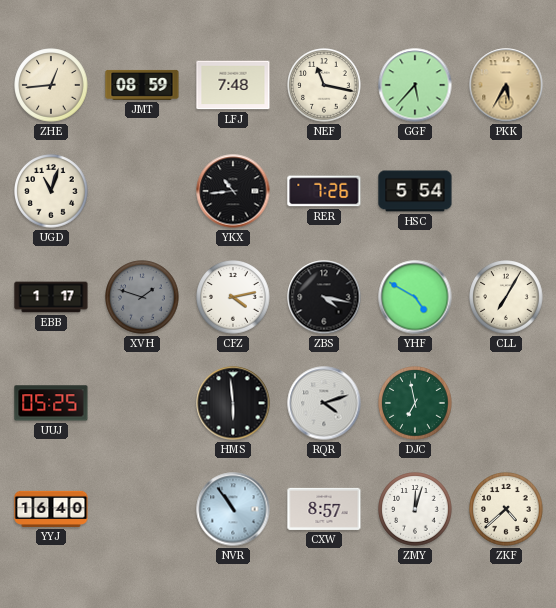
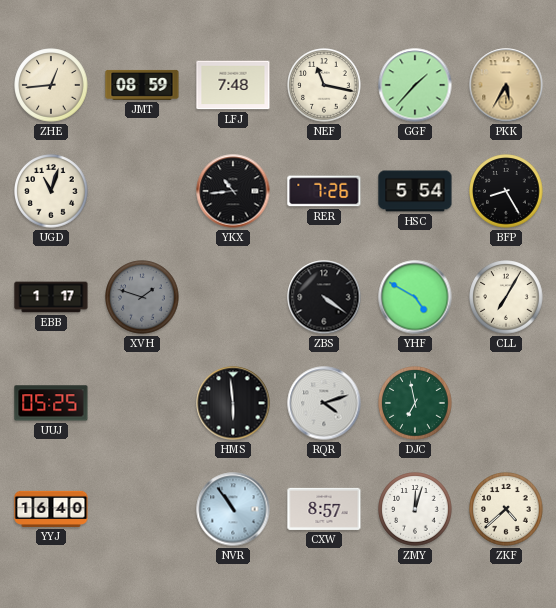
GGF: 5:37 -> 1:37
BFP: none -> 8:25
CFZ: 4:13 -> none
ZBS: 4:17 -> 4:21
